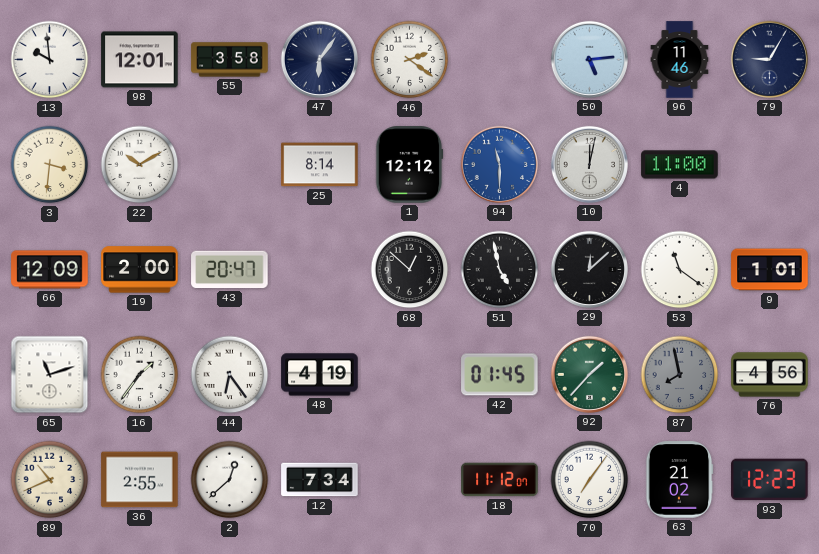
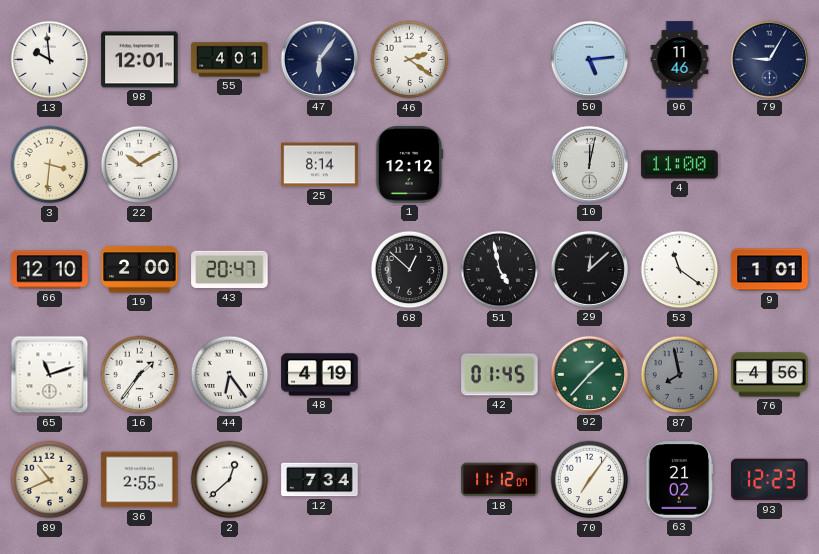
55: 3:58 -> 4:01
94: 11:30 -> none
66: 12:09 -> 12:10
